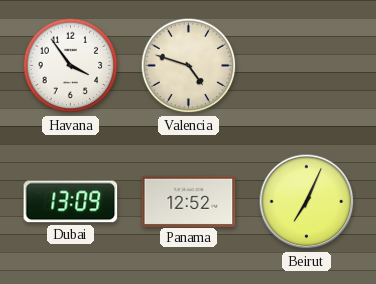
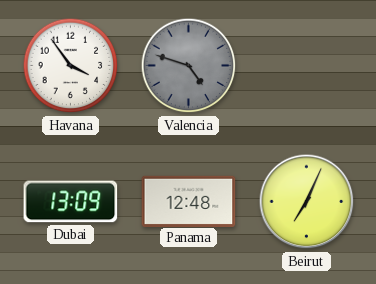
Valencia dial: cream -> grey
Panama: 12:52 -> 12:48
